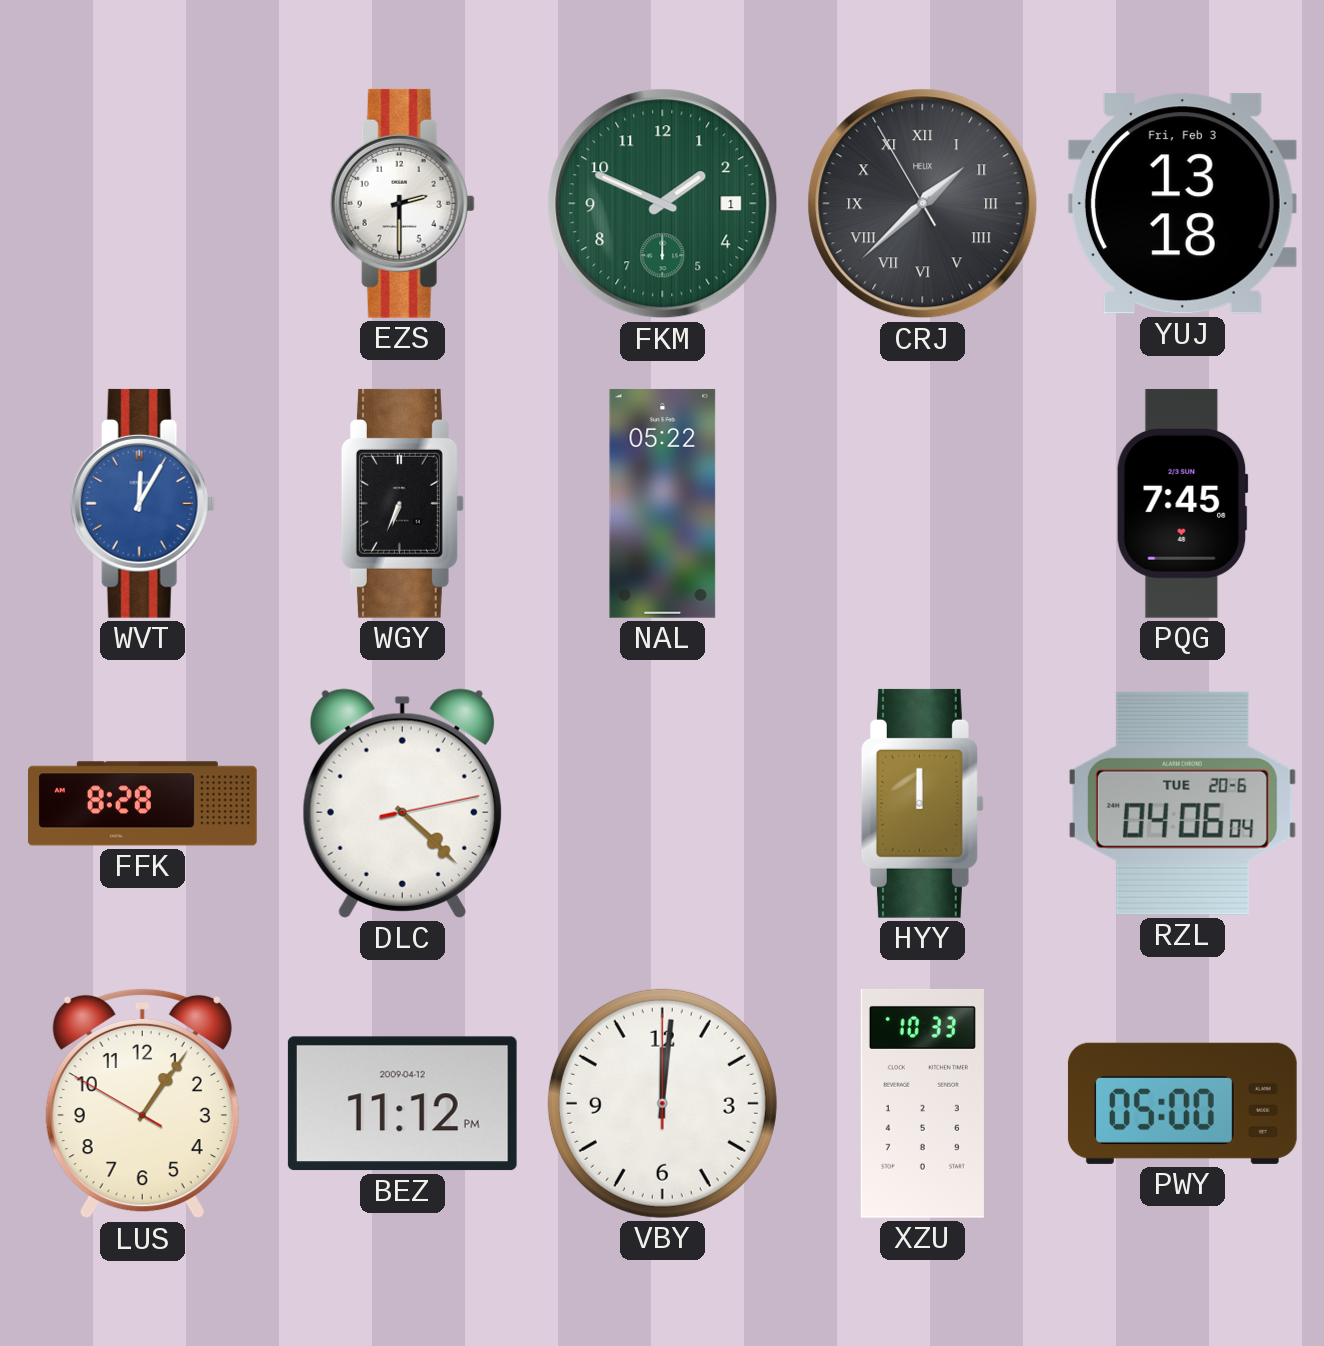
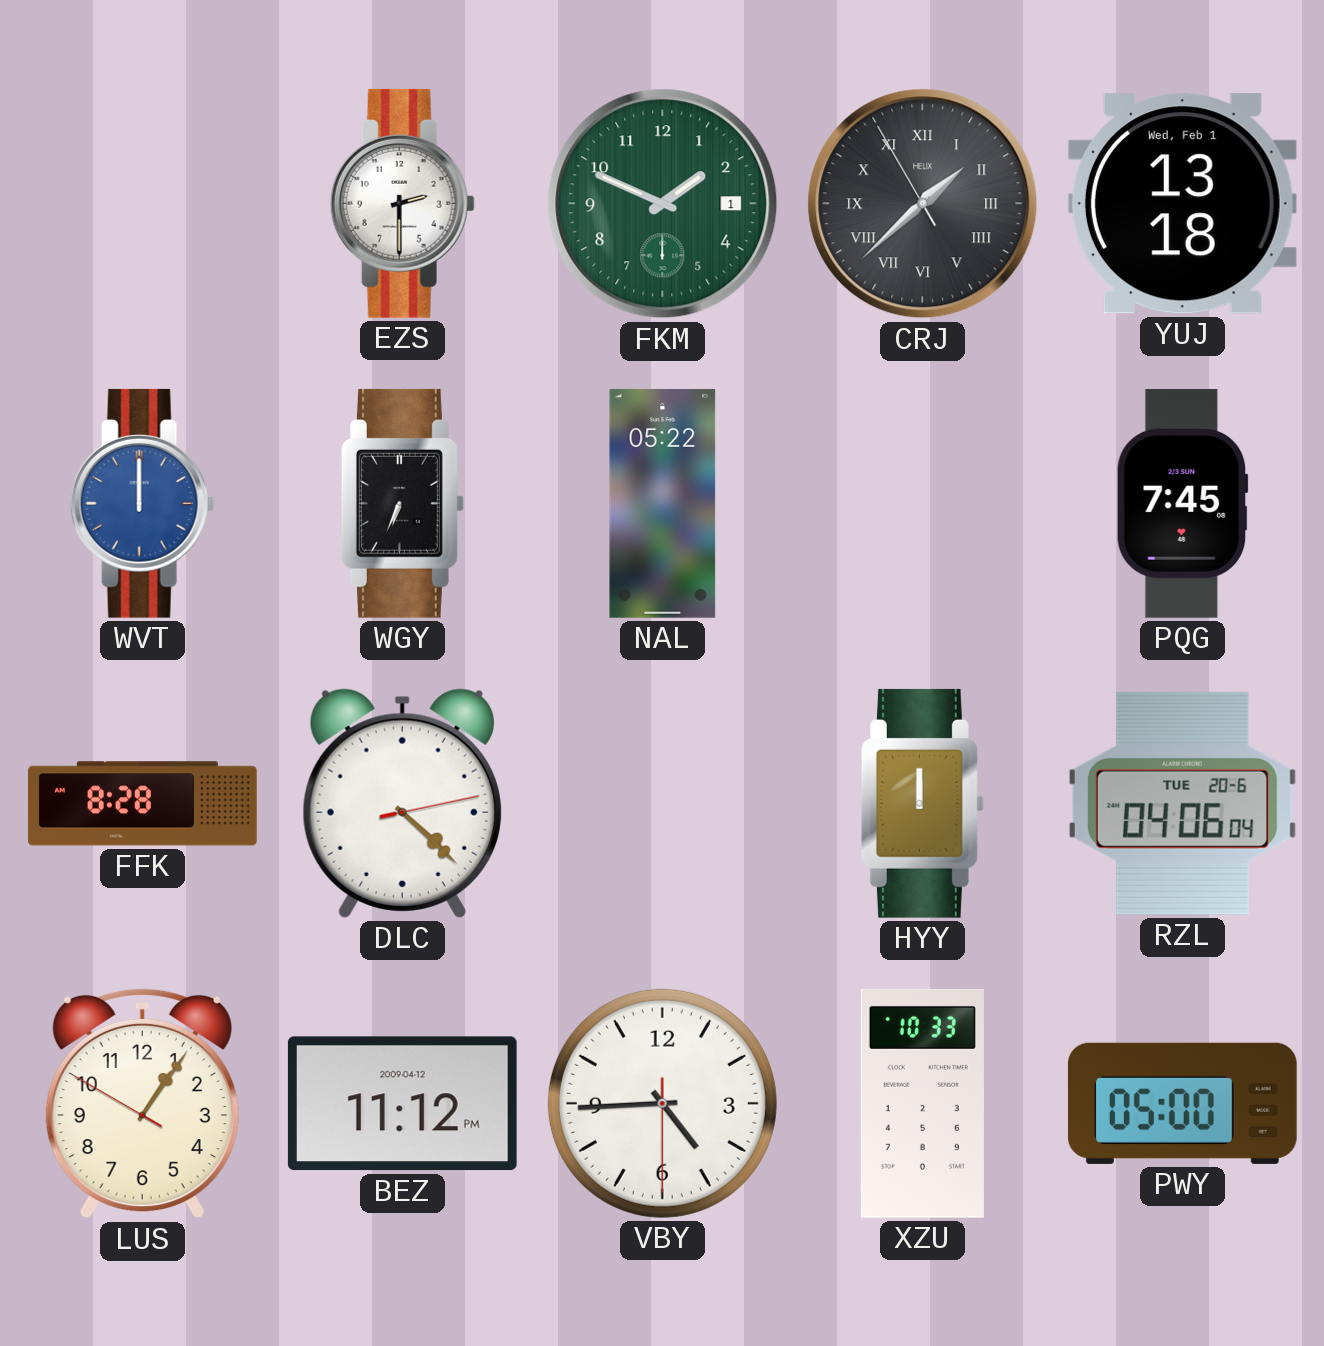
YUJ date: Fri, Feb 3 -> Wed, Feb 1
WVT: 12:05 -> 12:00
VBY: 12:01 -> 4:44
